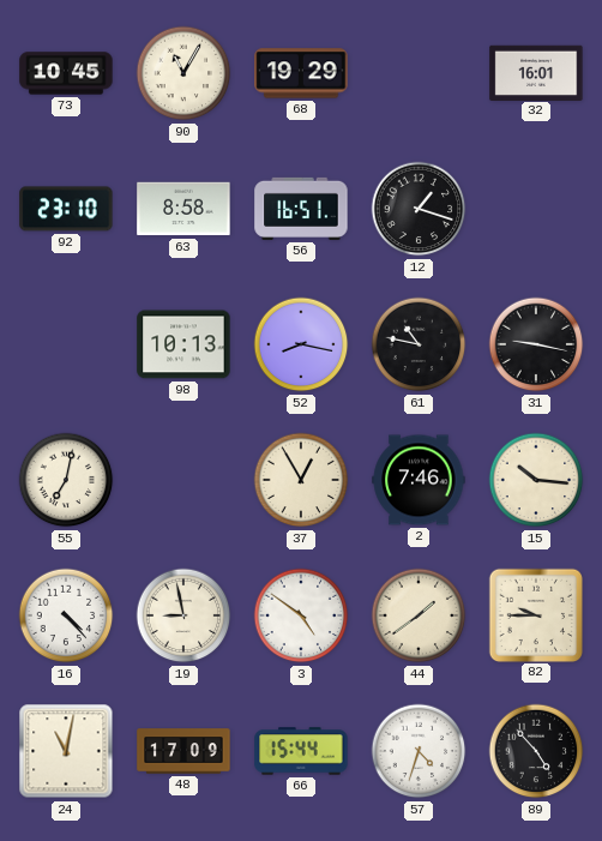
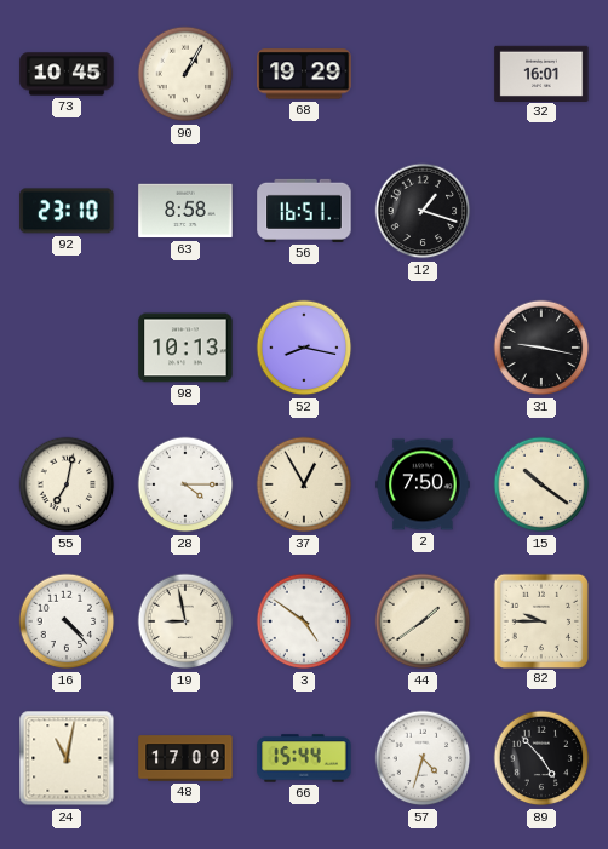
90: 11:05 -> 1:05
61: 10:47 -> none
28: none -> 4:15
2: 7:46 -> 7:50
15: 10:16 -> 10:21
